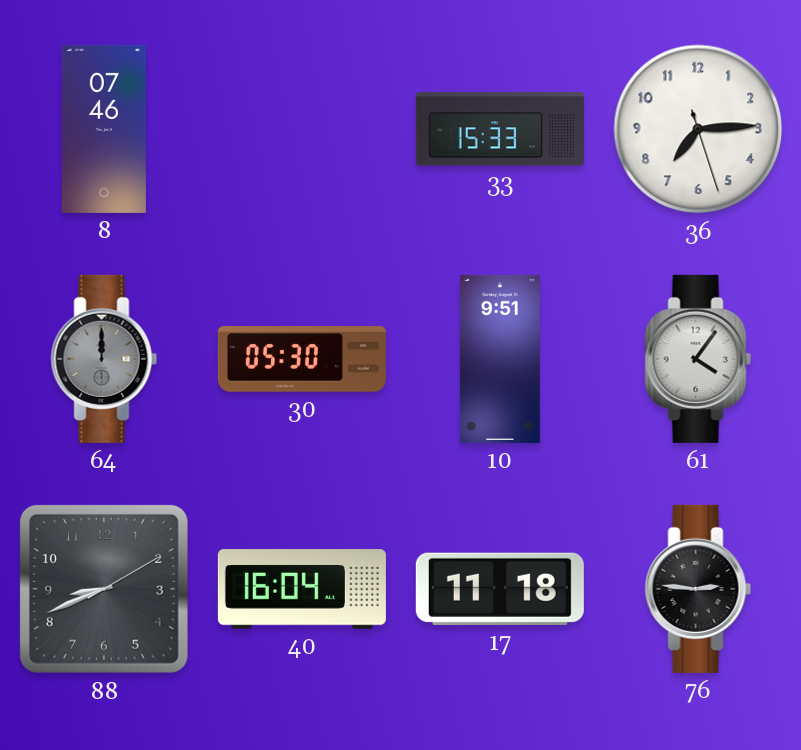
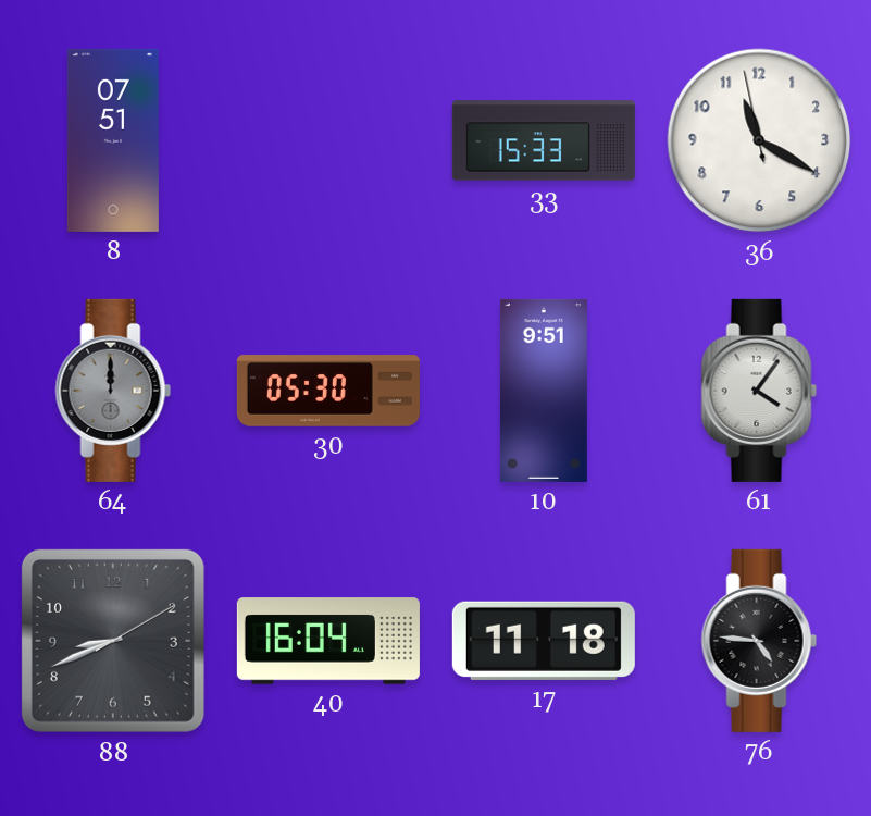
8: 07:46 -> 07:51
36: 7:14 -> 11:19
76: 2:46 -> 4:46
